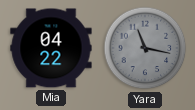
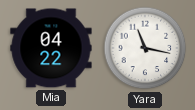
Yara dial: grey -> white
